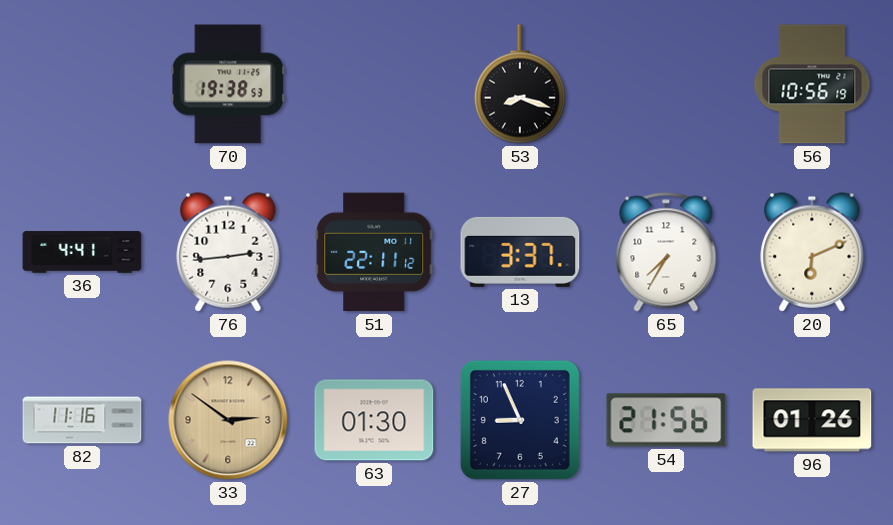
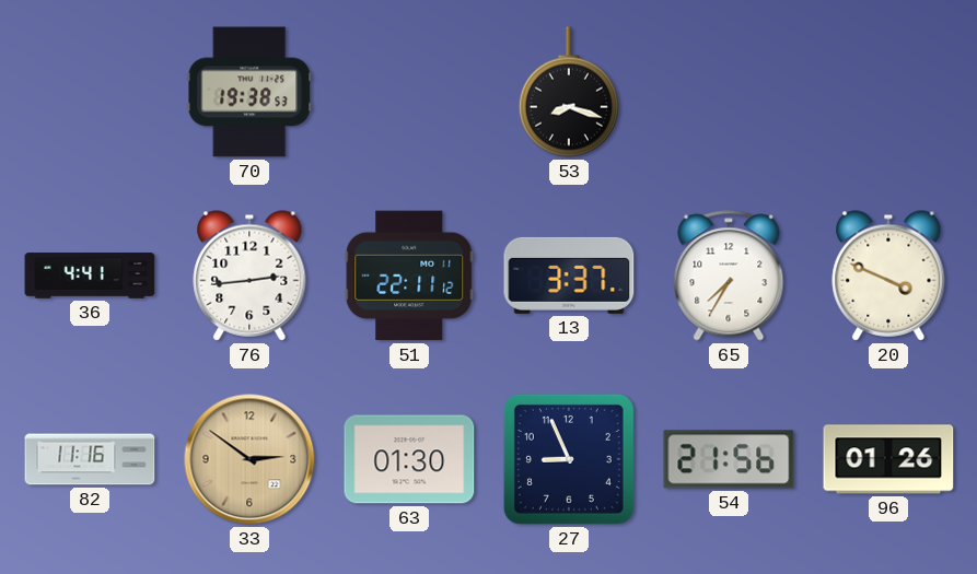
56: 10:56 -> none
20: 6:11 -> 3:49
